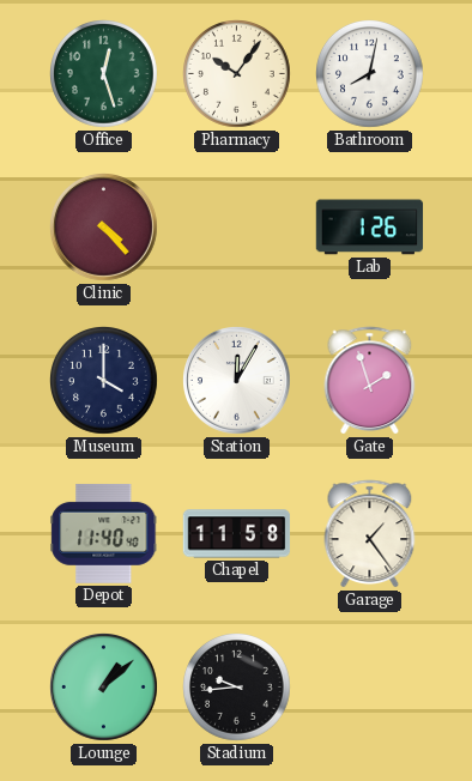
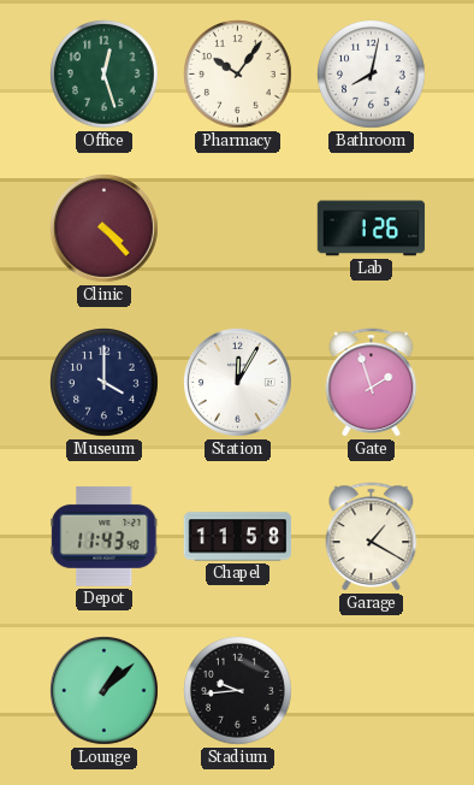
Depot: 11:40 -> 11:43
Garage: 1:24 -> 1:20
